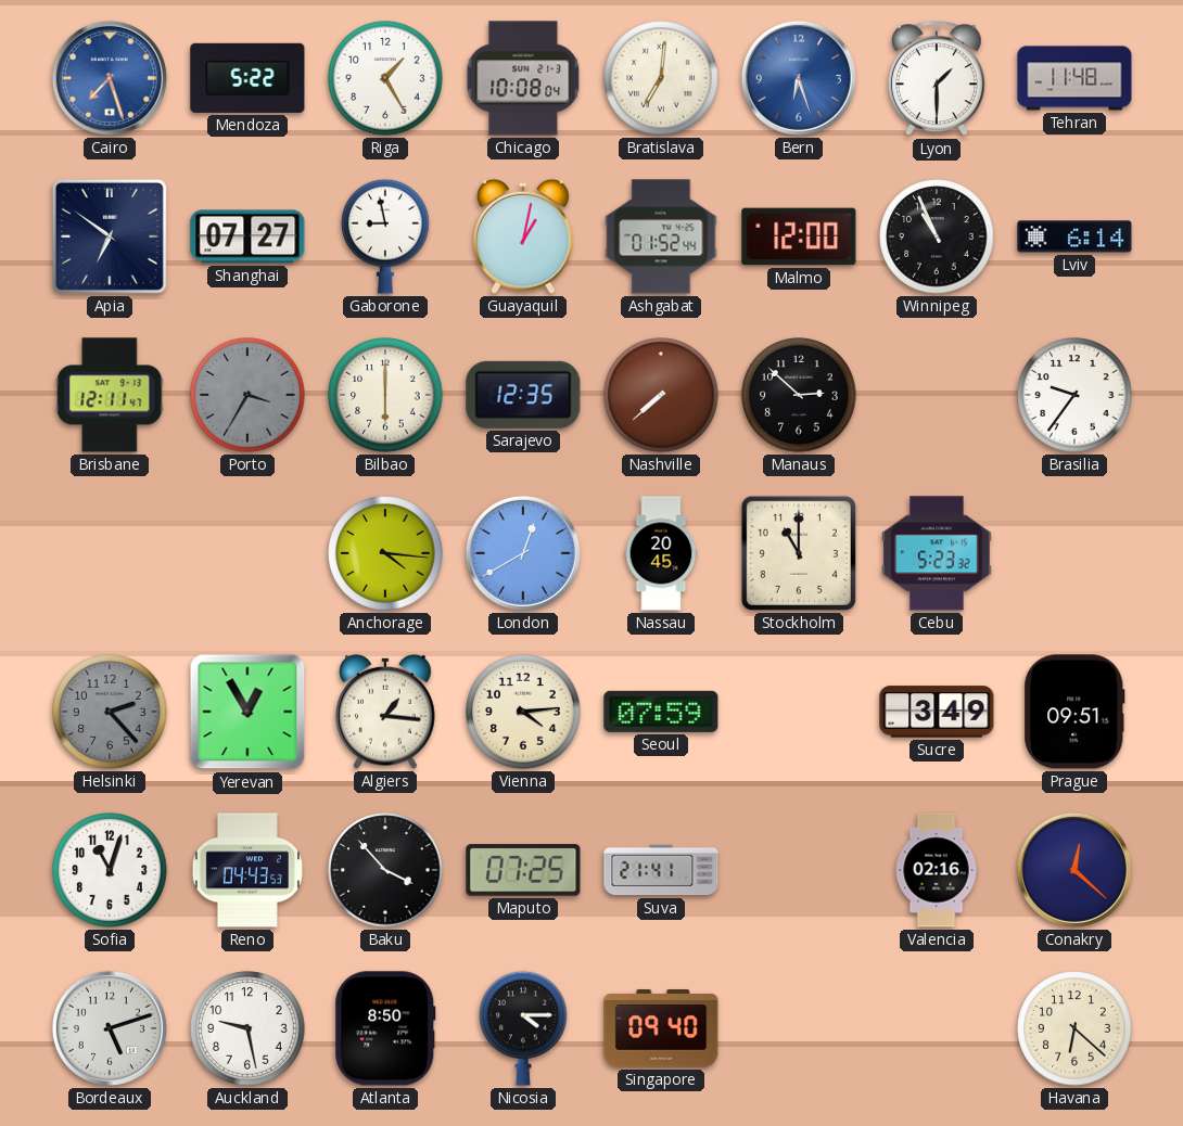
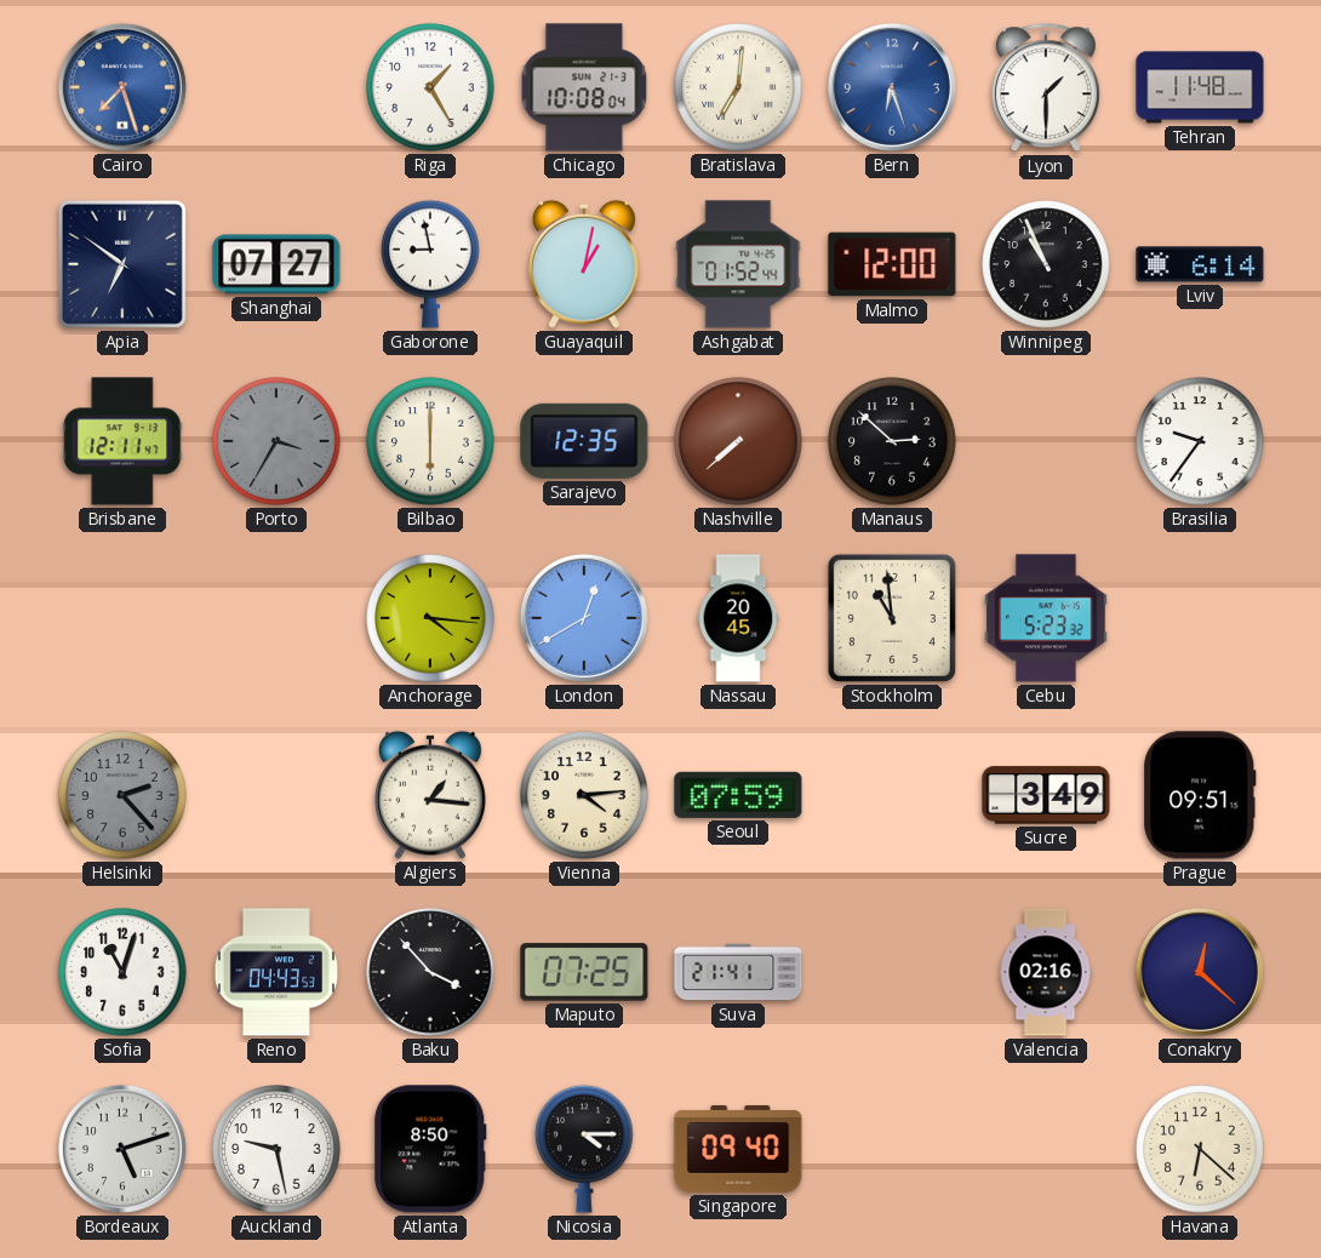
Mendoza: 5:22 -> none
Stockholm: 11:00 -> 10:59
Yerevan: 12:55 -> none
